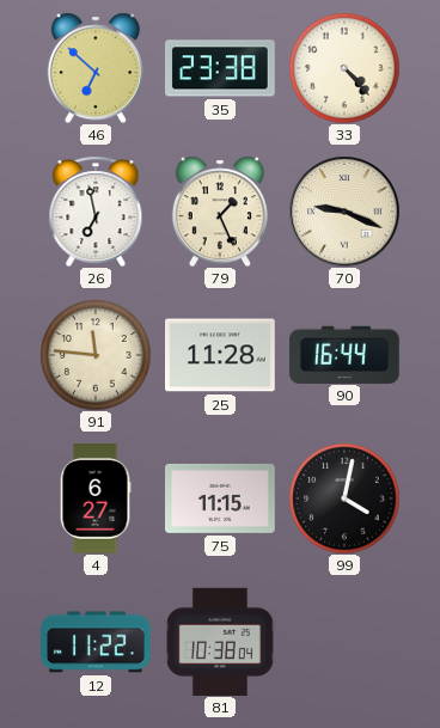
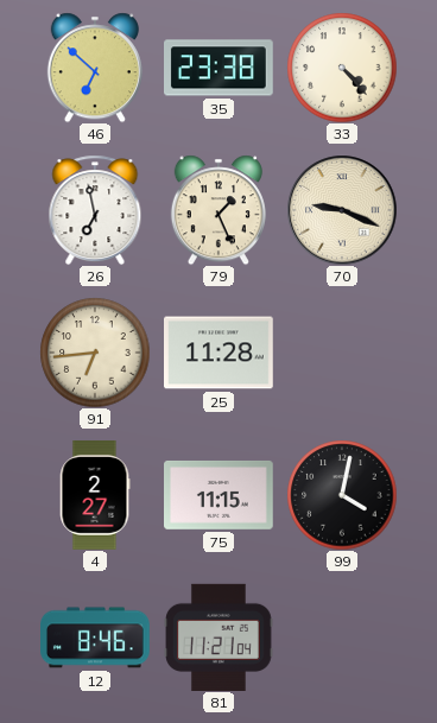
91: 11:46 -> 6:44
90: 16:44 -> none
4: 6:27 -> 2:27
12: 11:22 -> 8:46
81: 10:38 -> 11:21
